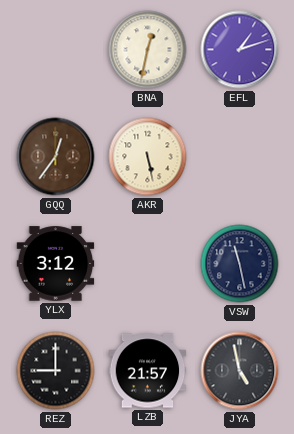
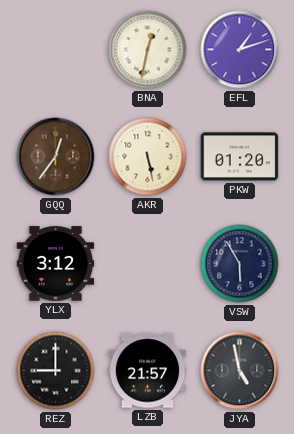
PKW: none -> 01:20
VSW: 11:28 -> 5:55
